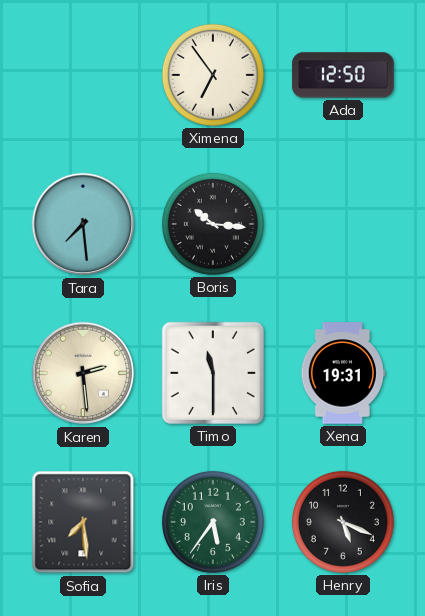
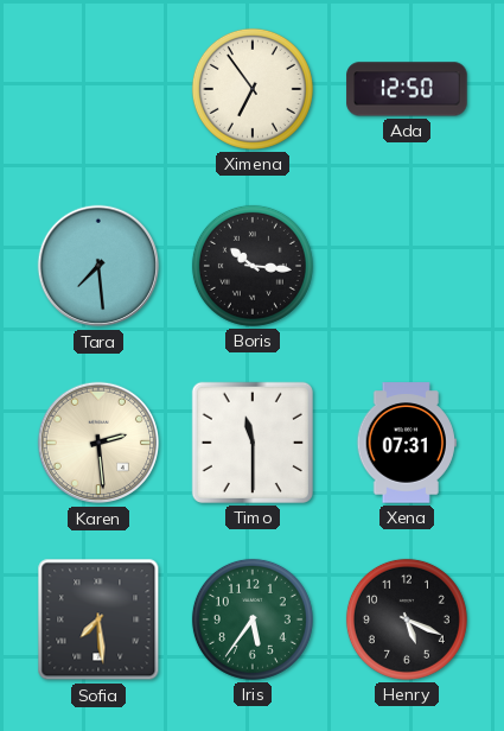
Xena: 19:31 -> 07:31
